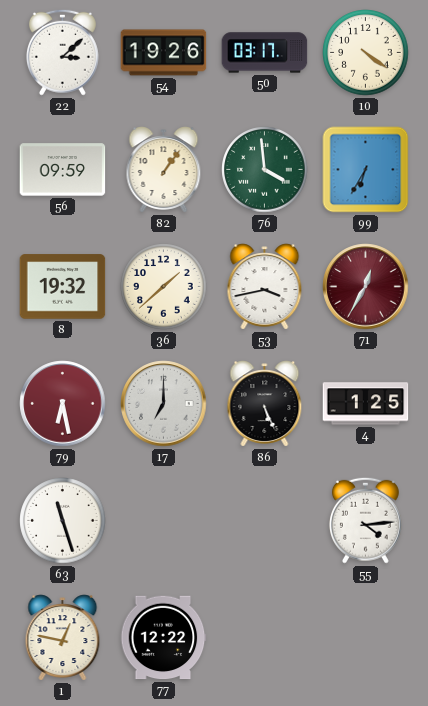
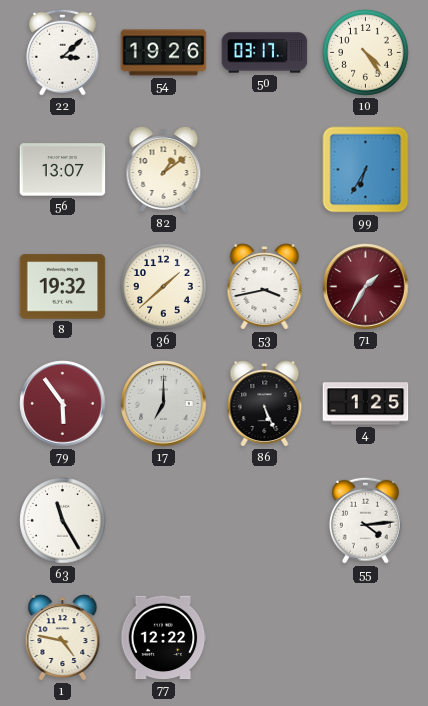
10: 4:21 -> 4:24
56: 09:59 -> 13:07
82: 1:06 -> 1:09
76: 3:59 -> none
71: 12:35 -> 1:35
79: 6:28 -> 5:54
63: 11:27 -> 11:25
1: 12:47 -> 4:47
